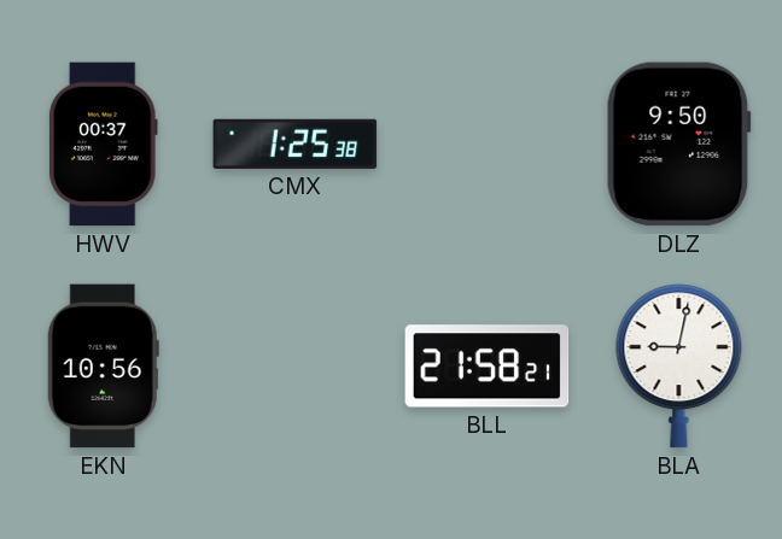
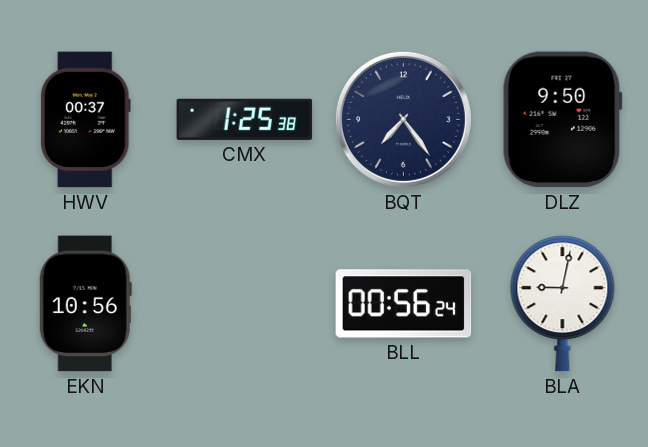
BQT: none -> 7:24
BLL: 21:58 -> 00:56
